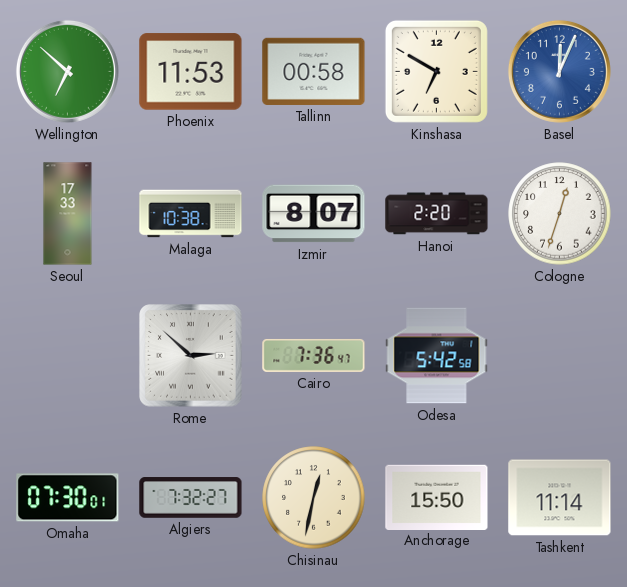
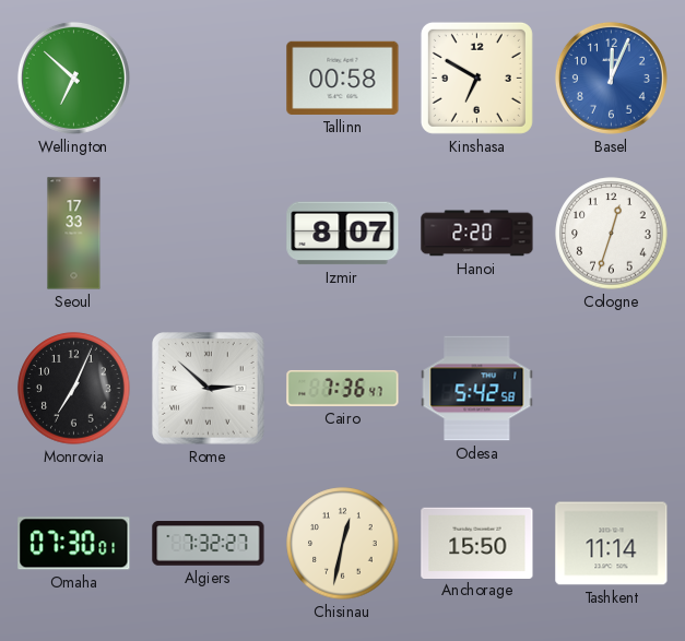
Phoenix: 11:53 -> none
Malaga: 10:38 -> none
Monrovia: none -> 7:04
